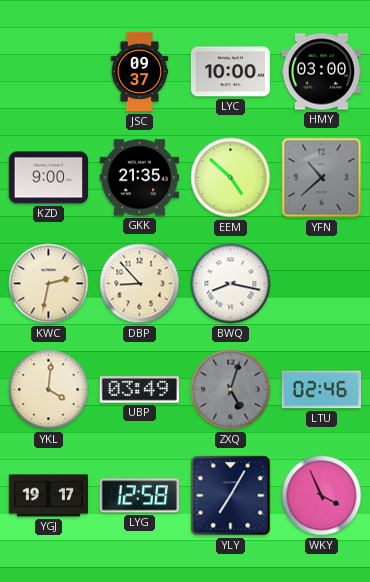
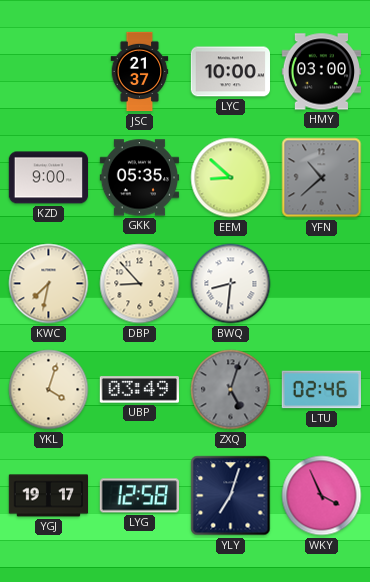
JSC: 09:37 -> 21:37
GKK: 21:35 -> 05:35
EEM: 4:52 -> 8:52
KWC: 2:32 -> 7:32
BWQ: 8:17 -> 8:31
YKL: 4:01 -> 4:03
YLY: 7:05 -> 7:03
